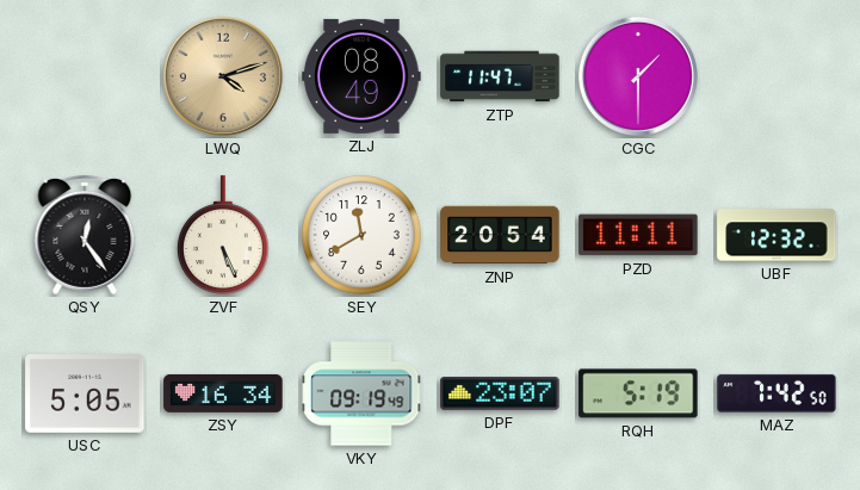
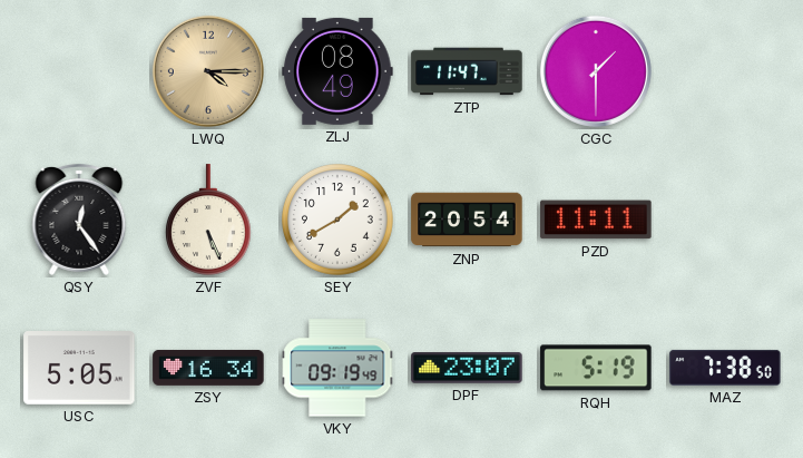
LWQ: 4:12 -> 4:15
SEY: 11:40 -> 1:40
UBF: 12:32 -> none
MAZ: 7:42 -> 7:38
